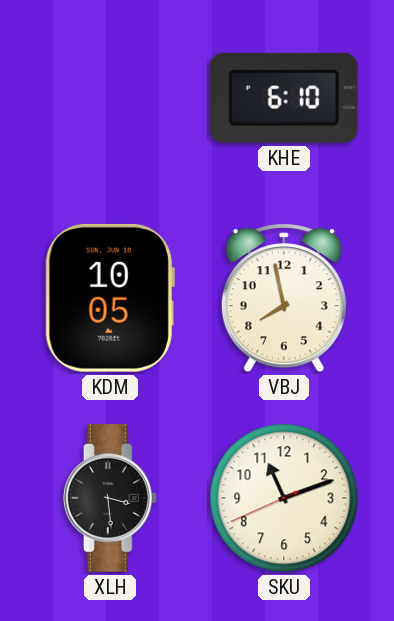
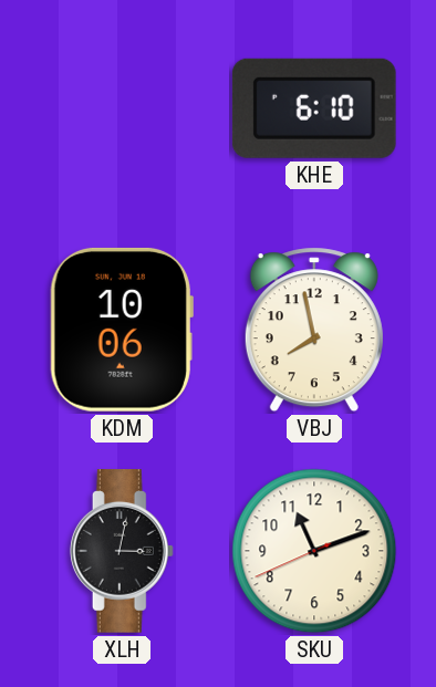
KDM: 10:05 -> 10:06
XLH: 3:29 -> 3:02
